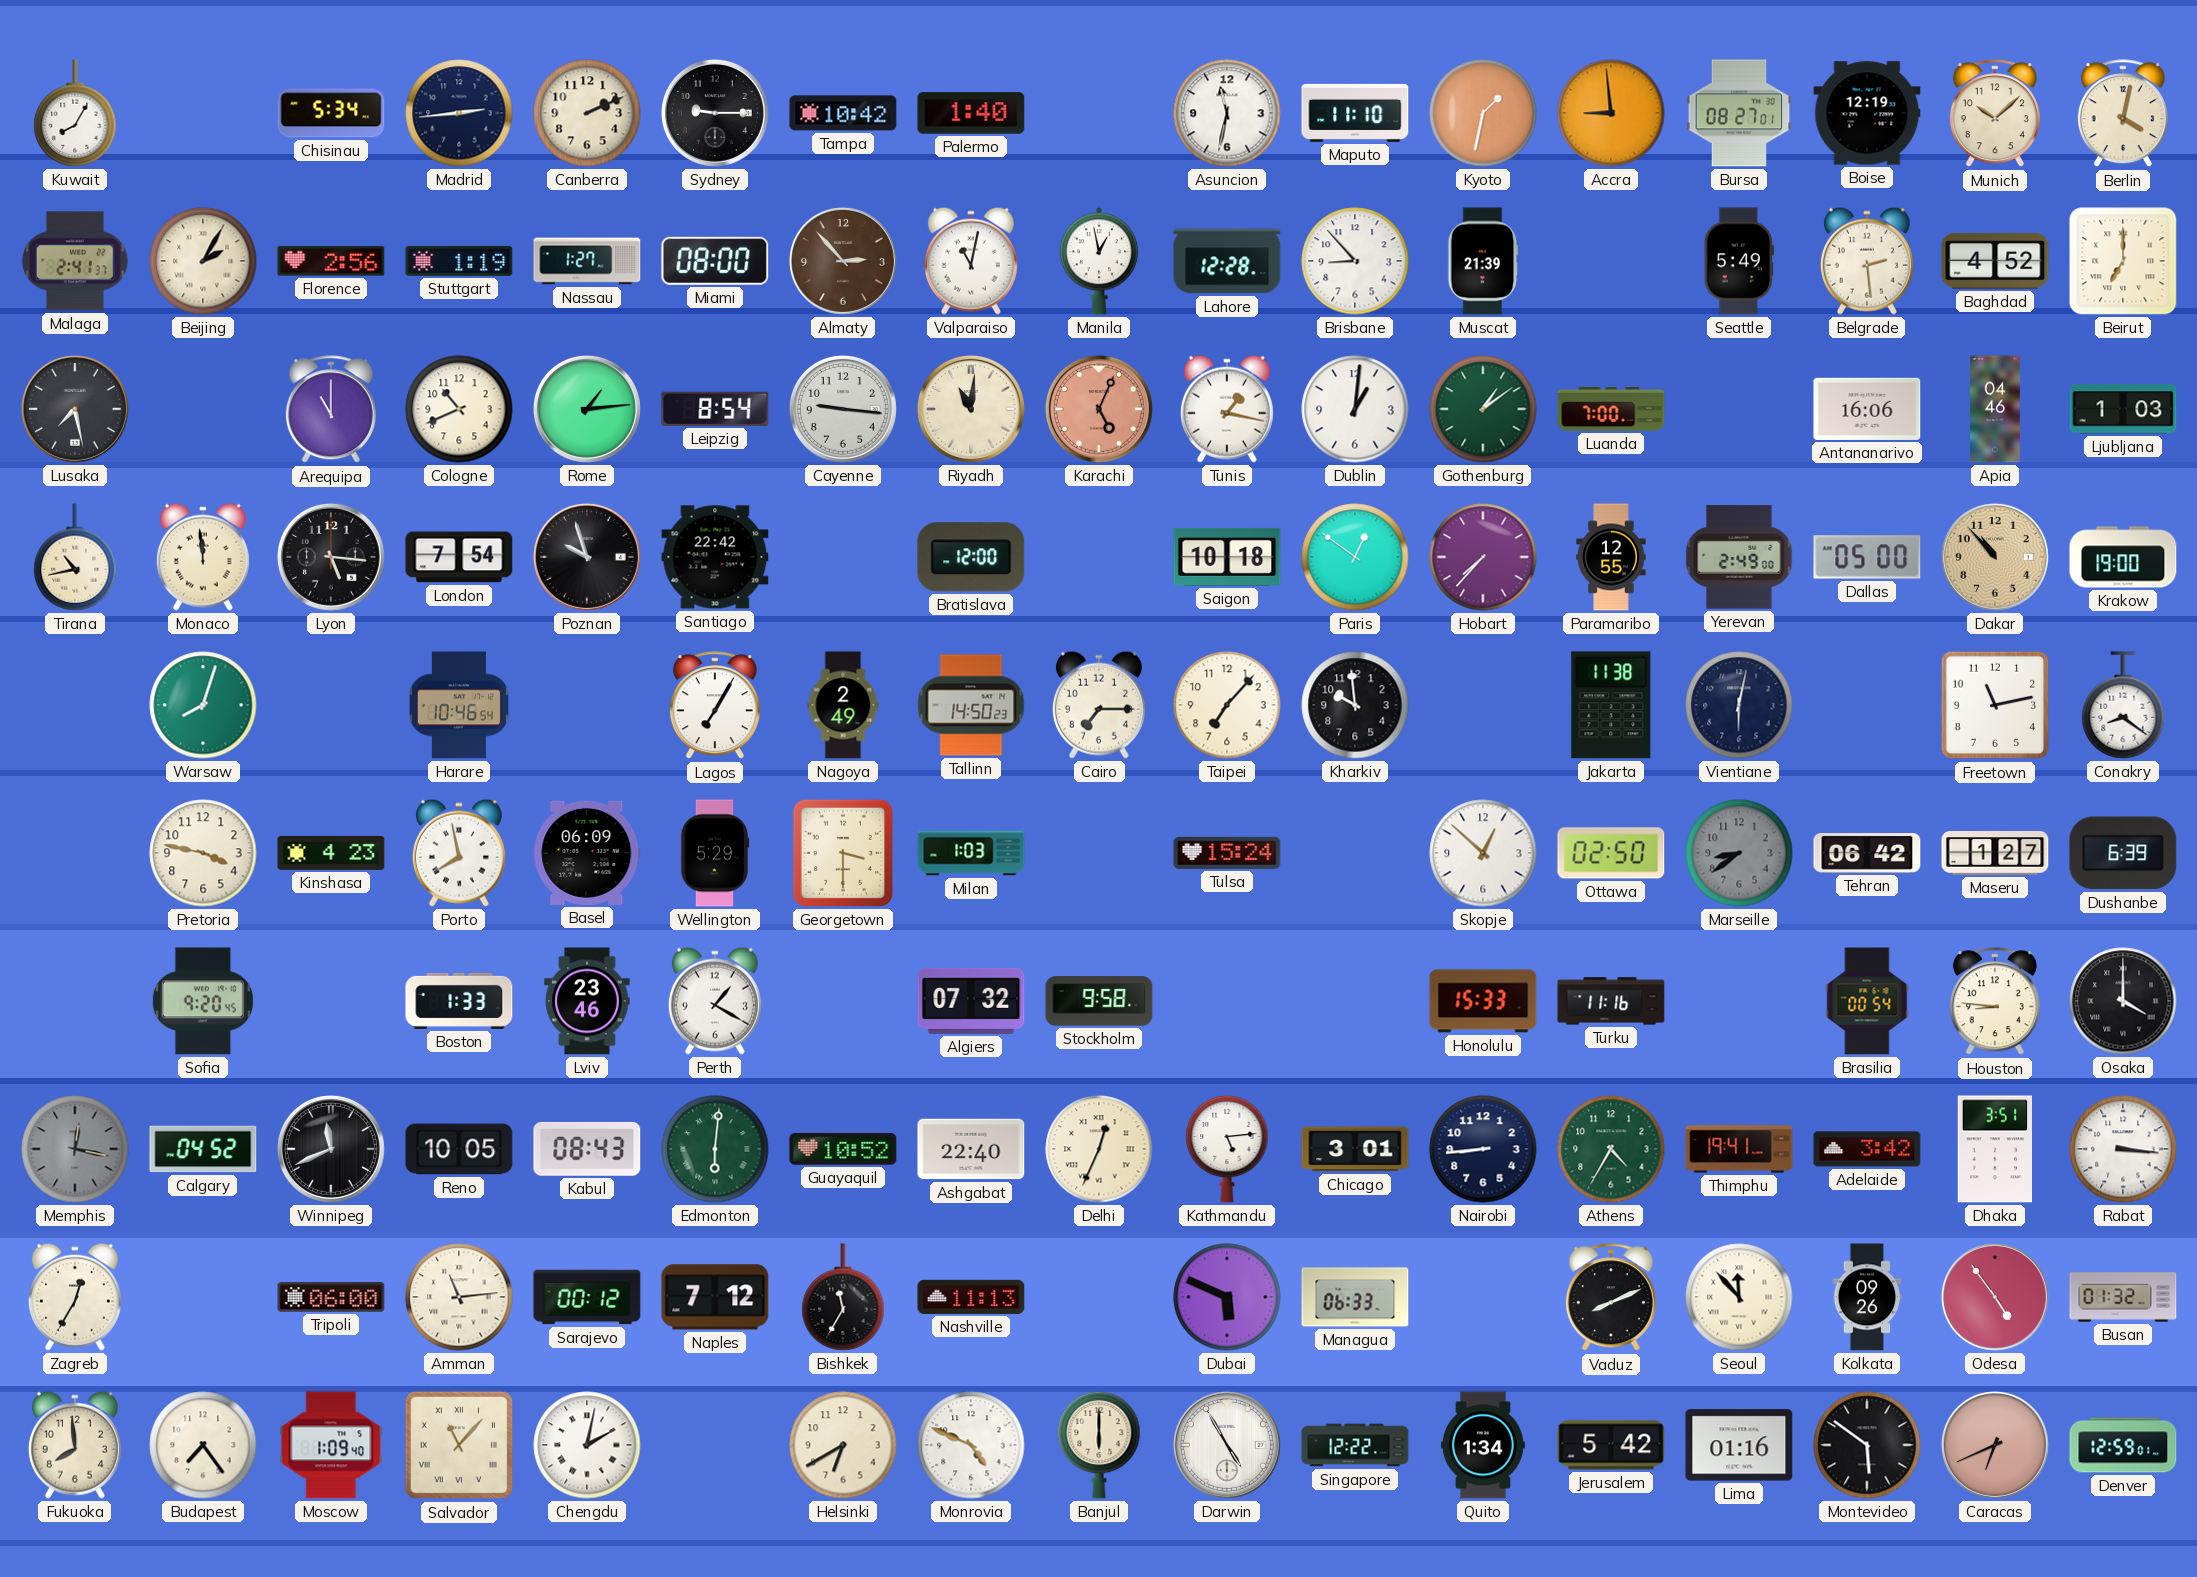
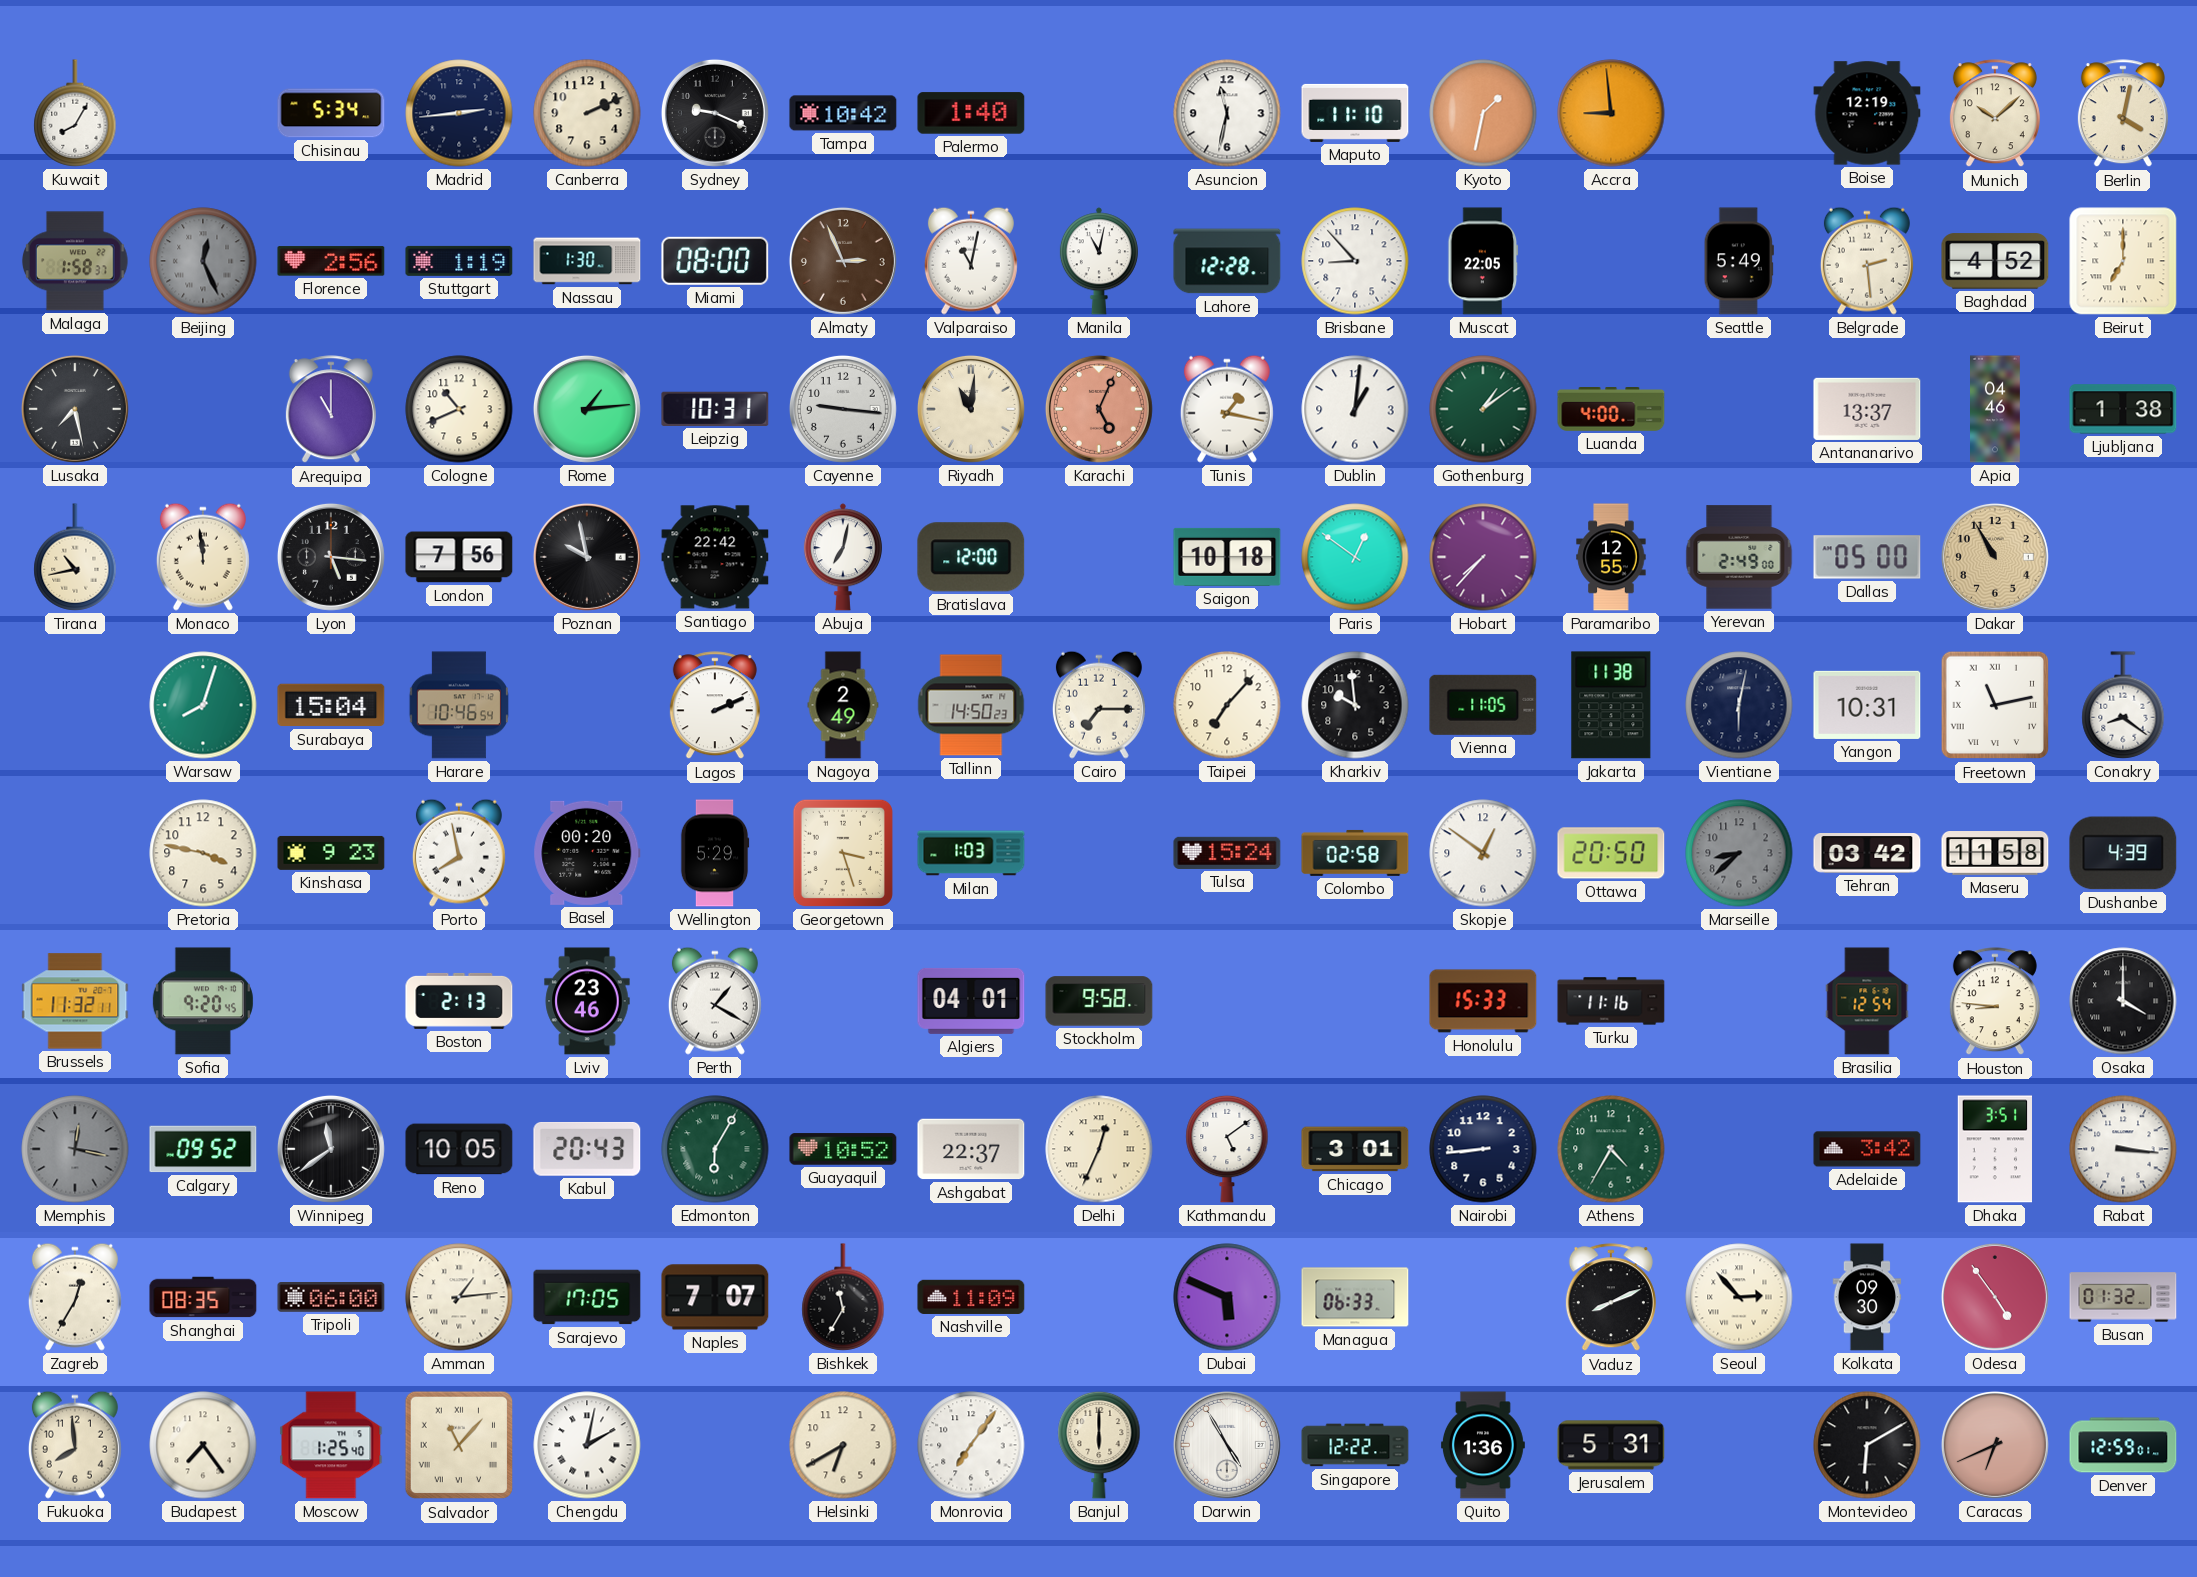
Sydney: 9:15 -> 9:19
Bursa: 08:27 -> none
Malaga: 2:41 -> 1:58
Beijing: 2:05 -> 12:26
Beijing dial: cream -> grey
Nassau: 1:27 -> 1:30
Almaty: 2:53 -> 2:56
Manila: 12:58 -> 11:02
Muscat: 21:39 -> 22:05
Leipzig: 8:54 -> 10:31
Luanda: 7:00 -> 4:00
Antananarivo: 16:06 -> 13:37
Ljubljana: 1:03 -> 1:38
London: 7:54 -> 7:56
Poznan: 9:57 -> 9:58
Abuja: none -> 7:02
Dakar: 10:53 -> 10:55
Krakow: 19:00 -> none
Surabaya: none -> 15:04
Lagos: 7:05 -> 2:11
Vienna: none -> 11:05
Yangon: none -> 10:31
Freetown numerals: Arabic -> Roman
Kinshasa: 4:23 -> 9:23
Basel: 06:09 -> 00:20
Georgetown: 3:30 -> 3:27
Colombo: none -> 02:58
Skopje: 12:52 -> 12:51
Ottawa: 02:50 -> 20:50
Marseille: 8:39 -> 8:38
Tehran: 06:42 -> 03:42
Maseru: 1:27 -> 11:58
Dushanbe: 6:39 -> 4:39
Brussels: none -> 11:32
Boston: 1:33 -> 2:13
Algiers: 07:32 -> 04:01
Brasilia: 00:54 -> 12:54
Calgary: 04:52 -> 09:52
Winnipeg: 11:41 -> 11:39
Kabul: 08:43 -> 20:43
Edmonton: 6:01 -> 6:05
Ashgabat: 22:40 -> 22:37
Kathmandu: 5:14 -> 5:09
Thimphu: 19:41 -> none
Shanghai: none -> 08:35
Amman: 11:14 -> 1:14
Sarajevo: 00:12 -> 17:05
Naples: 7:12 -> 7:07
Nashville: 11:13 -> 11:09
Seoul: 11:53 -> 2:53
Kolkata: 09:26 -> 09:30
Moscow: 1:09 -> 1:25
Monrovia: 4:49 -> 7:06
Quito: 1:34 -> 1:36
Jerusalem: 5:42 -> 5:31
Lima: 01:16 -> none
Montevideo: 5:51 -> 6:10
